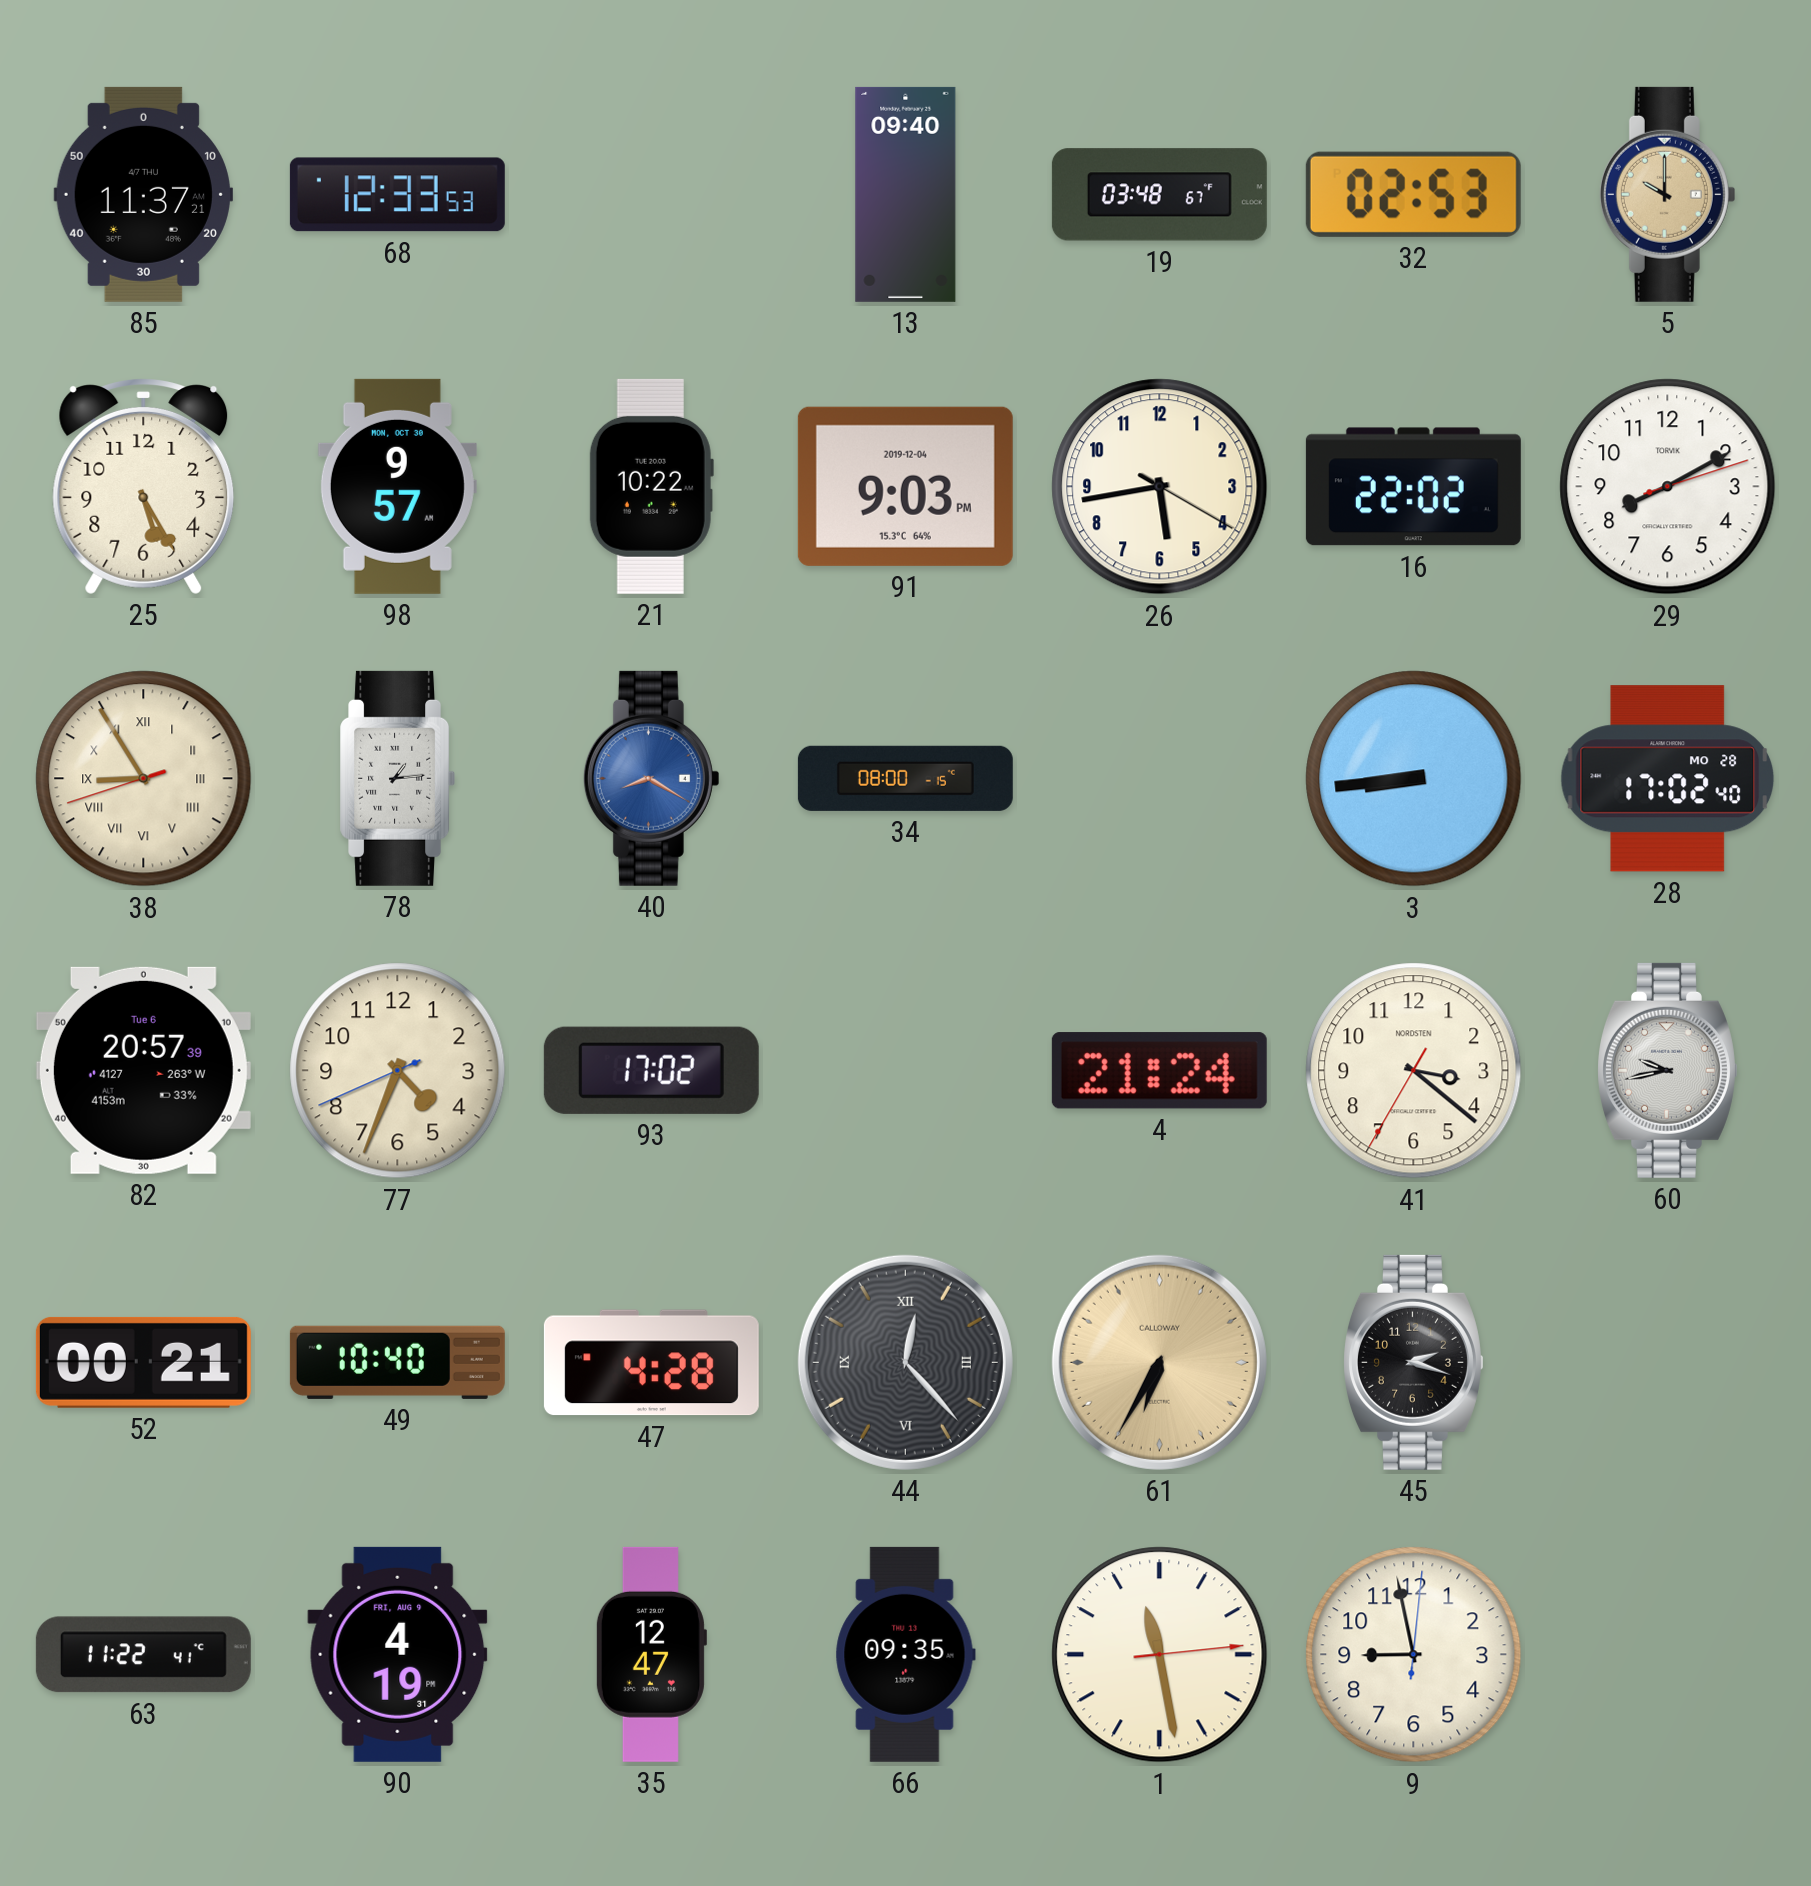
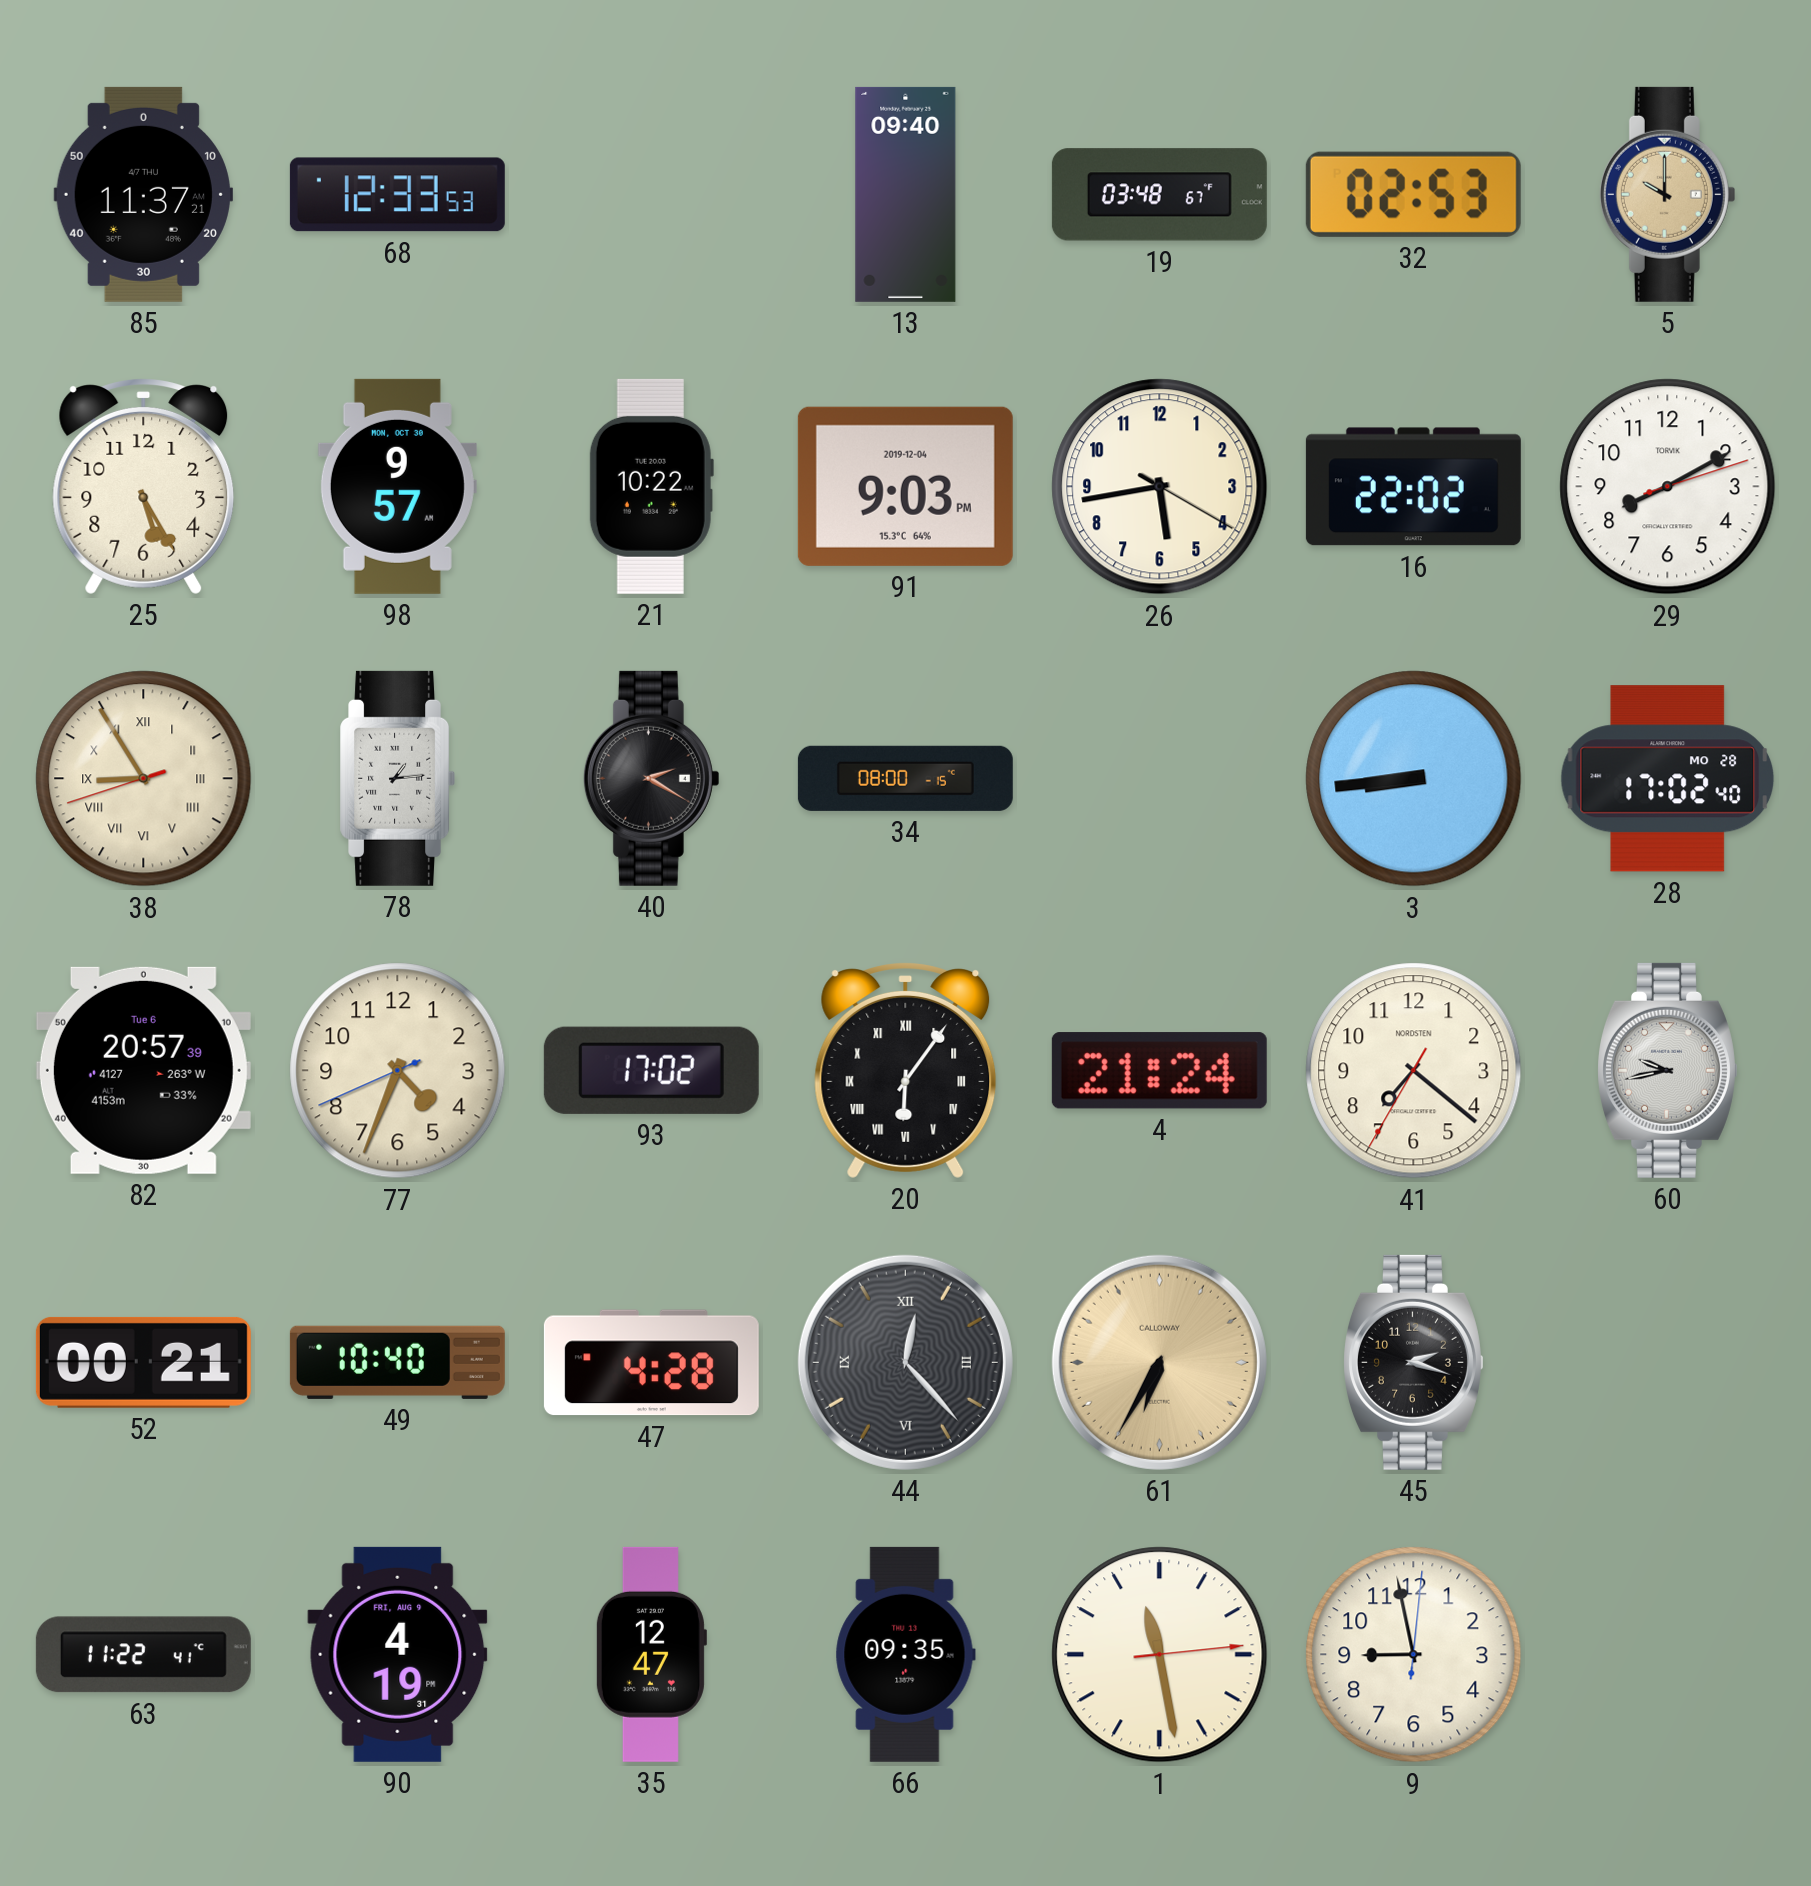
40: 8:20 -> 2:20
40 dial: blue -> black
20: none -> 6:06
41: 3:21 -> 7:21
